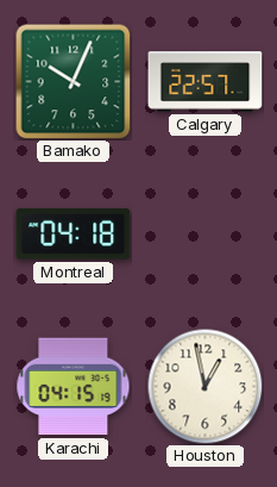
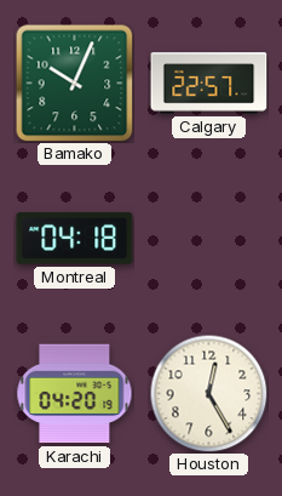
Karachi: 04:15 -> 04:20
Houston: 12:58 -> 12:25
